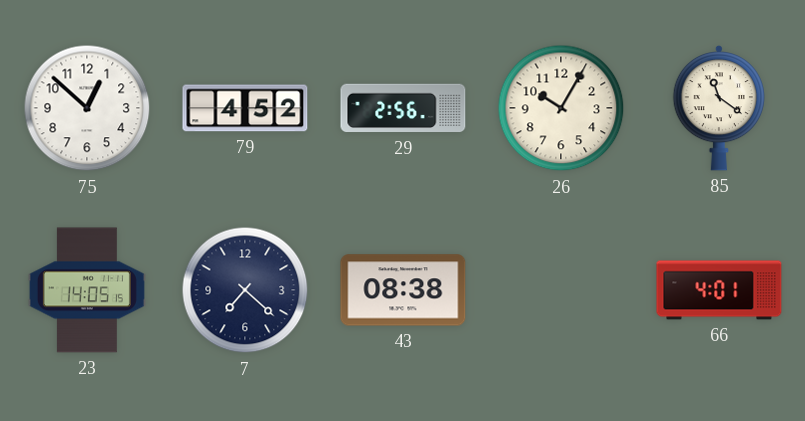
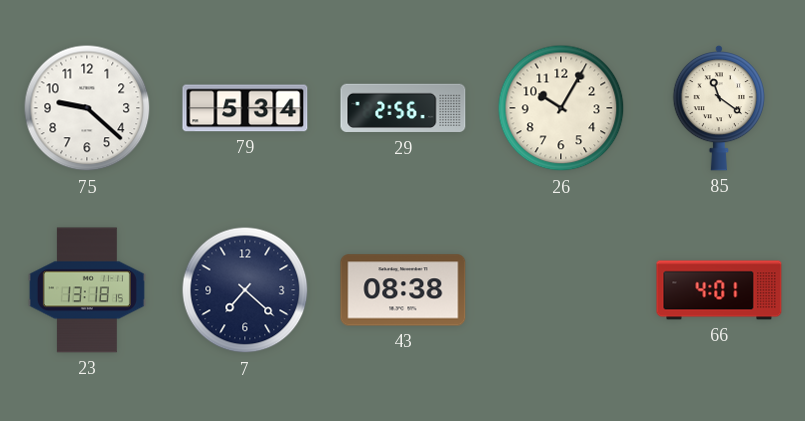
75: 12:52 -> 9:22
79: 4:52 -> 5:34
23: 14:05 -> 13:18
